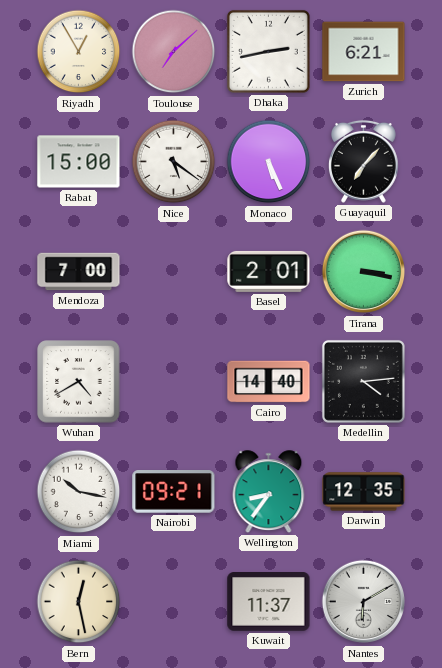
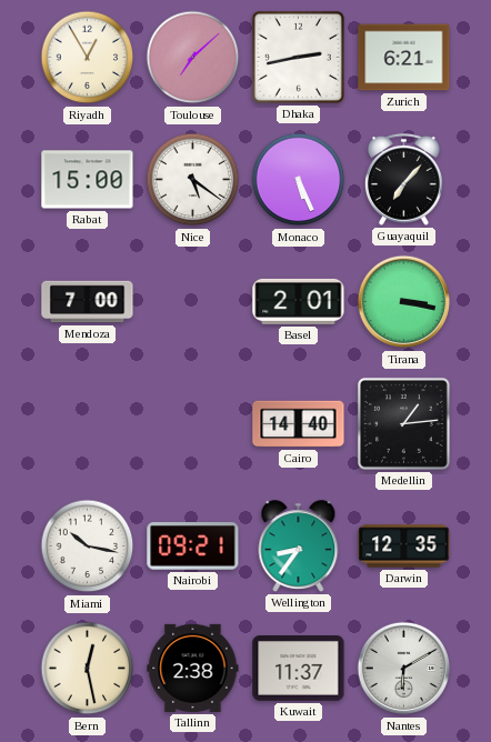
Wuhan: 4:40 -> none
Medellin: 4:14 -> 1:14
Tallinn: none -> 2:38
